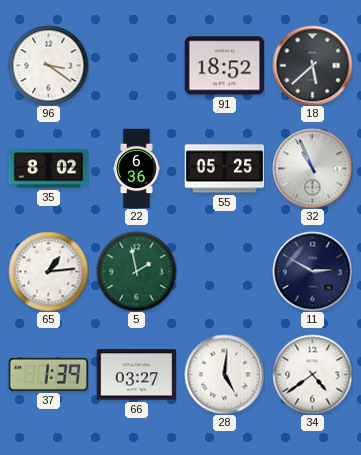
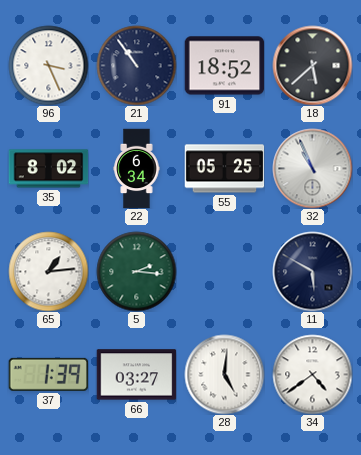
96: 3:21 -> 3:26
21: none -> 10:54
22: 6:36 -> 6:34
5: 1:58 -> 2:16
11: 2:50 -> 5:50
